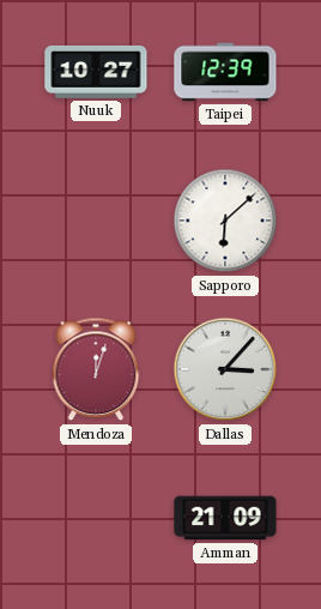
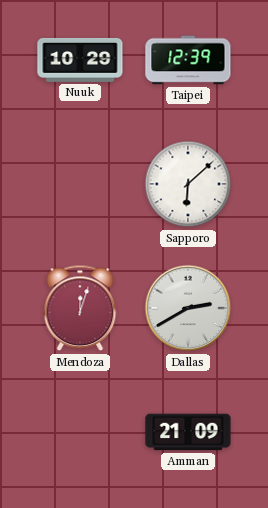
Nuuk: 10:27 -> 10:29
Dallas: 3:07 -> 2:40
